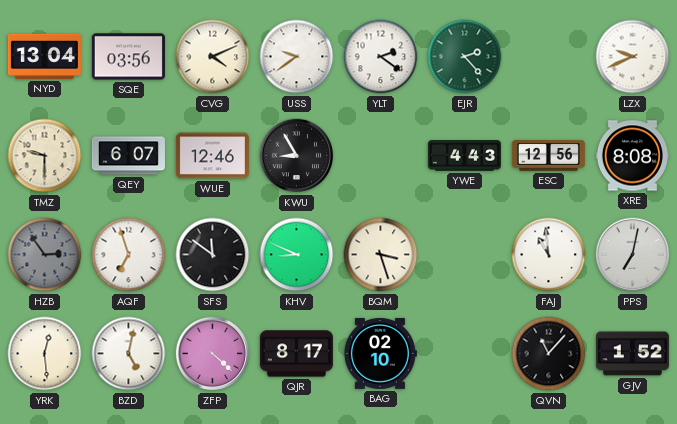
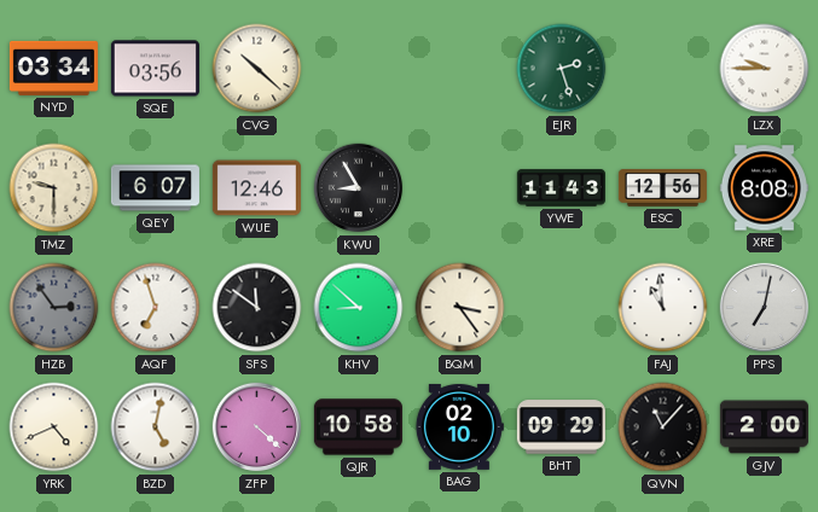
NYD: 13:04 -> 03:34
CVG: 4:11 -> 10:22
USS: 9:39 -> none
YLT: 2:21 -> none
EJR: 2:23 -> 2:27
LZX: 9:41 -> 9:45
YWE: 4:43 -> 11:43
KHV: 8:49 -> 8:52
BQM: 3:27 -> 3:24
YRK: 12:29 -> 4:41
QJR: 8:17 -> 10:58
BHT: none -> 09:29
GJV: 1:52 -> 2:00
